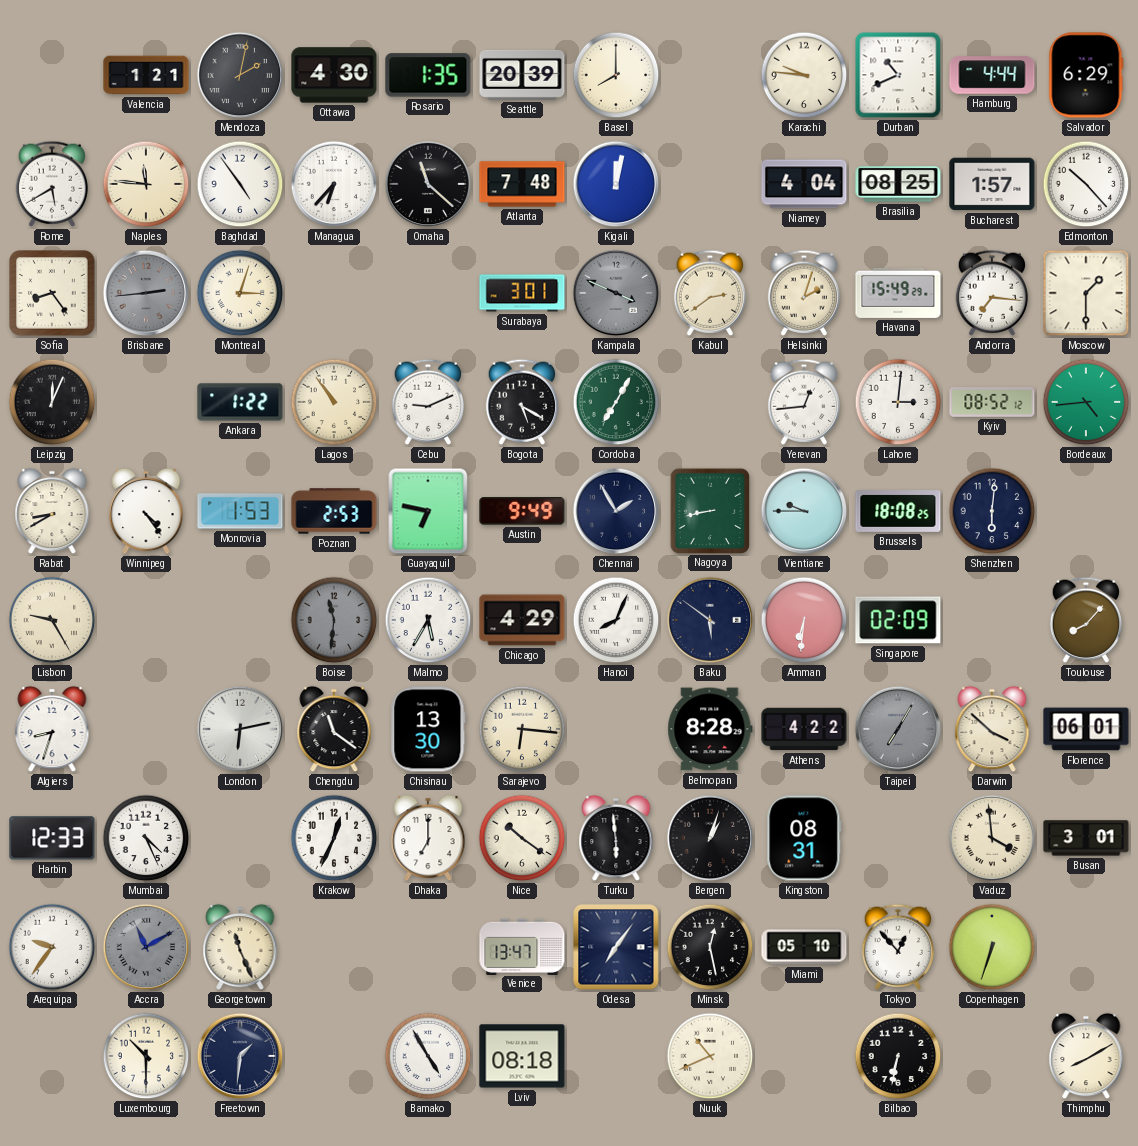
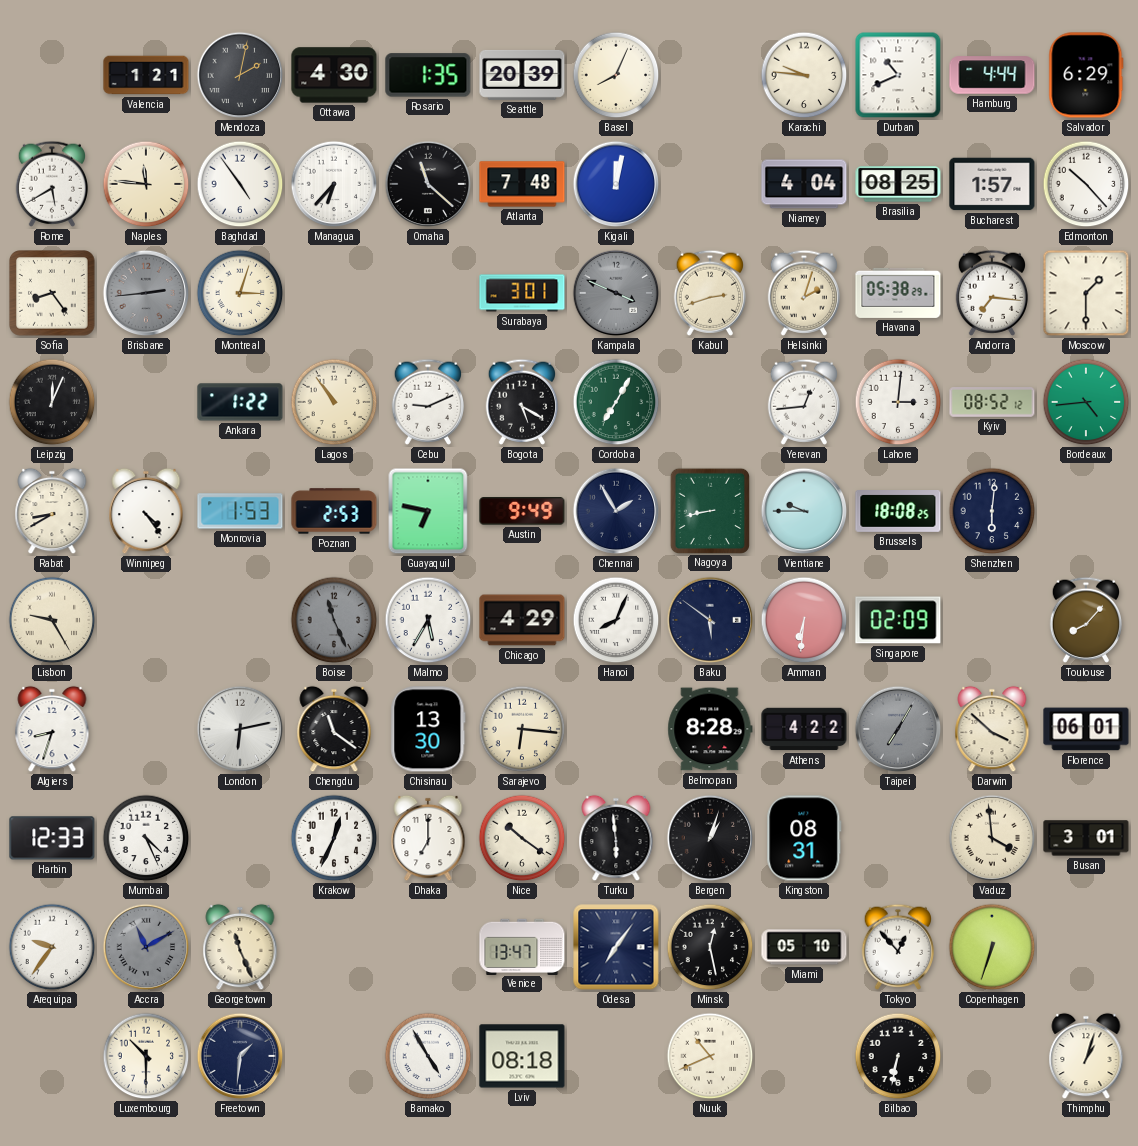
Basel: 8:00 -> 8:04
Kabul: 2:39 -> 2:42
Havana: 15:49 -> 05:38
Boise: 11:31 -> 11:26
Thimphu: 8:10 -> 1:03
